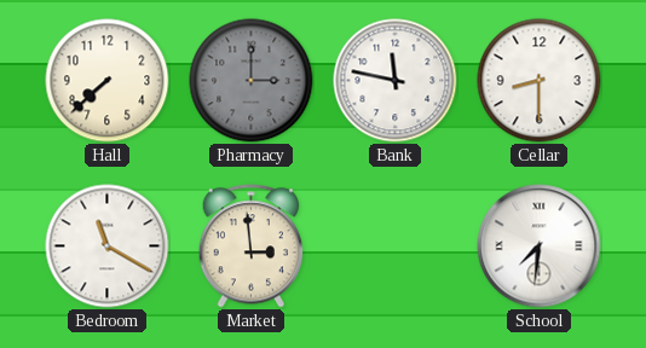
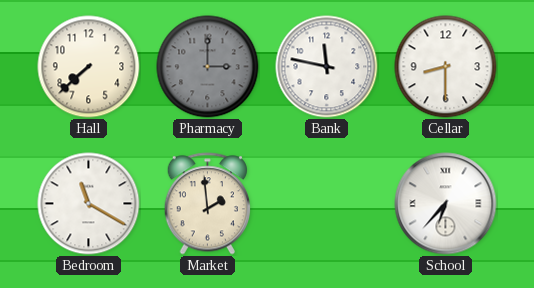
Market: 2:59 -> 1:59
School: 7:31 -> 6:37
